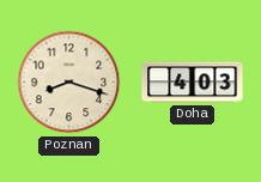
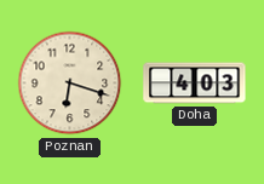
Poznan: 8:18 -> 6:18
